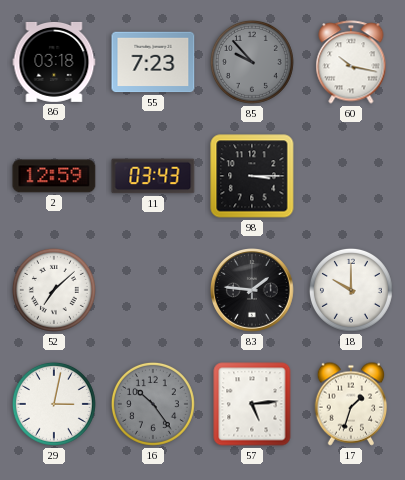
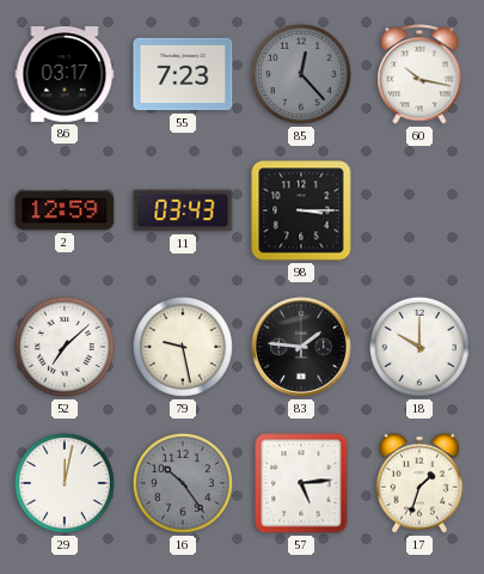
86: 03:18 -> 03:17
85: 9:53 -> 12:23
79: none -> 9:28
29: 3:02 -> 12:02
